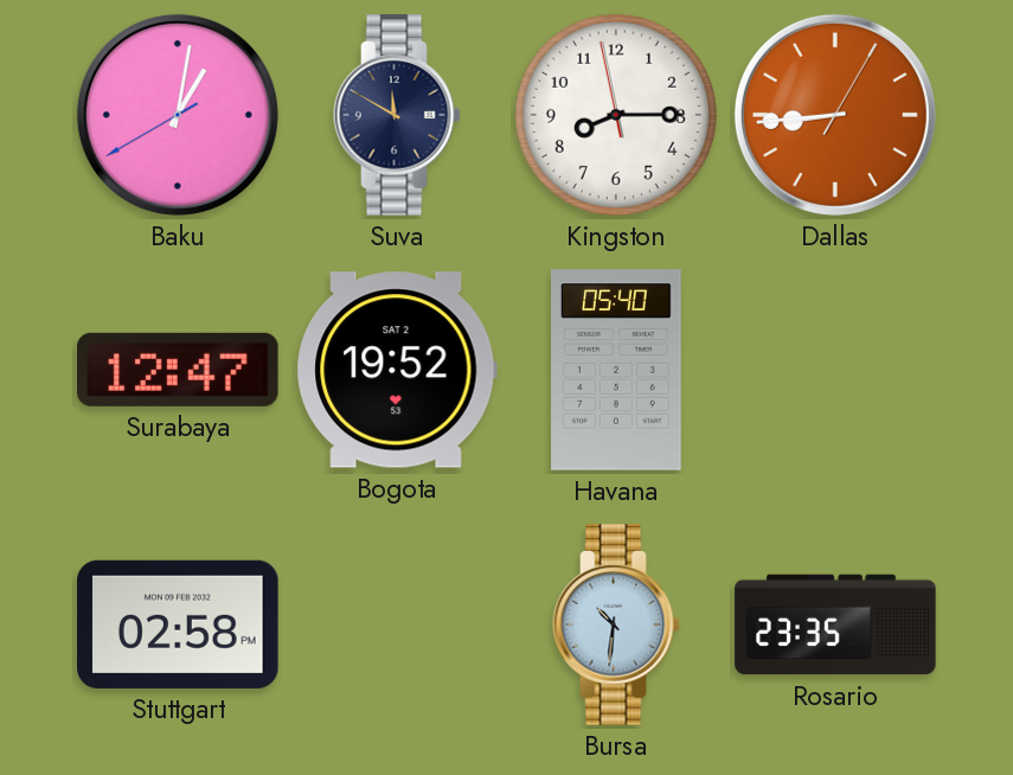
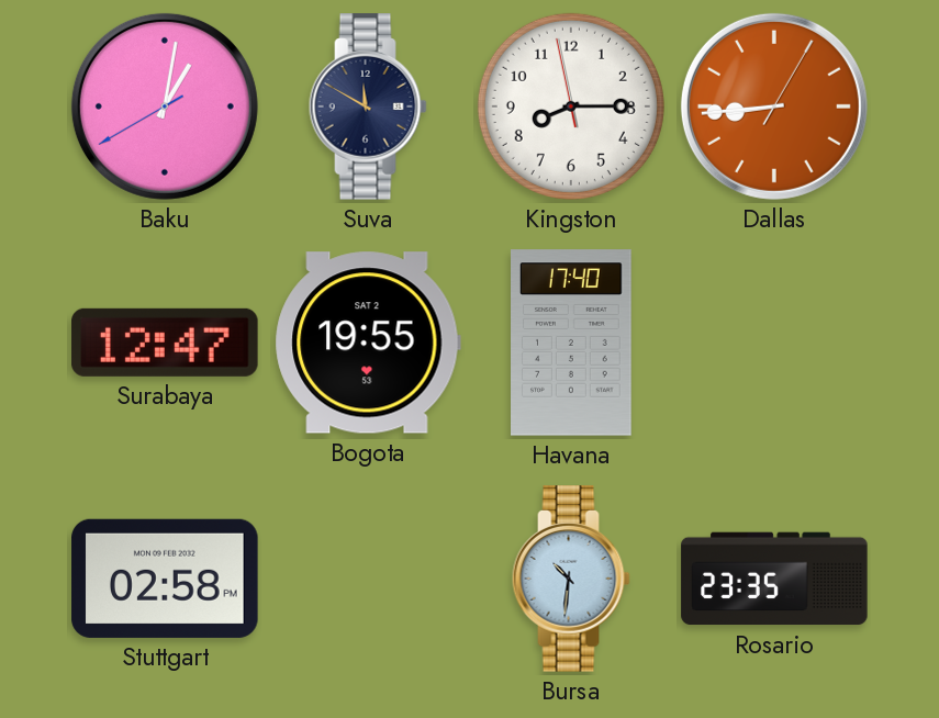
Bogota: 19:52 -> 19:55
Havana: 05:40 -> 17:40
